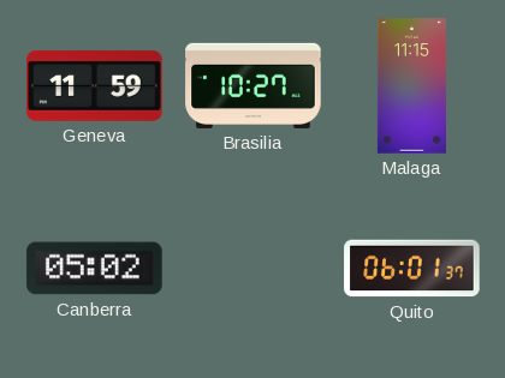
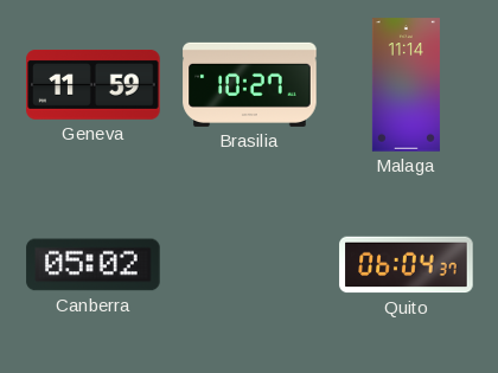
Malaga: 11:15 -> 11:14
Quito: 06:01 -> 06:04
